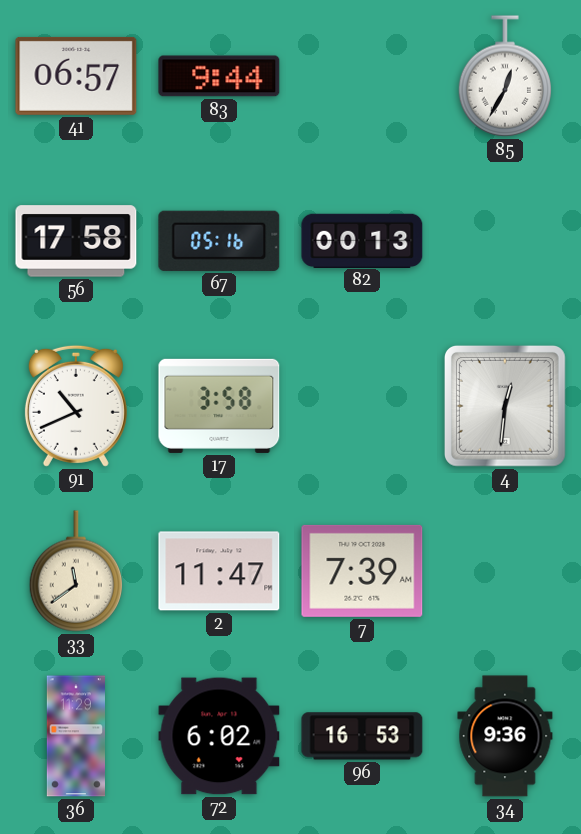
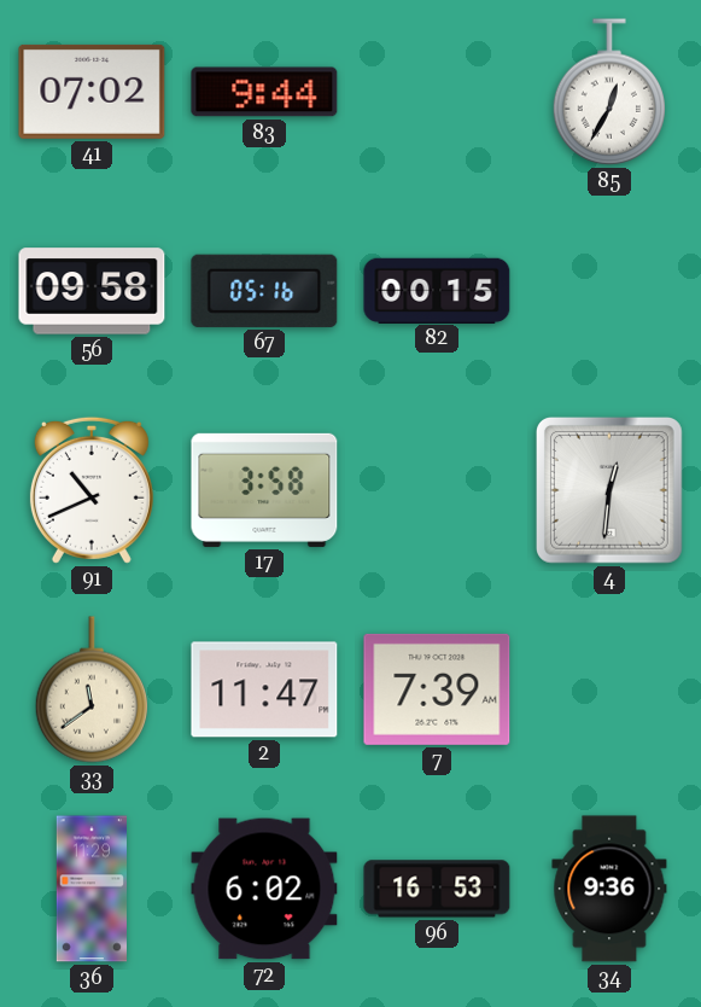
41: 06:57 -> 07:02
56: 17:58 -> 09:58
82: 00:13 -> 00:15
